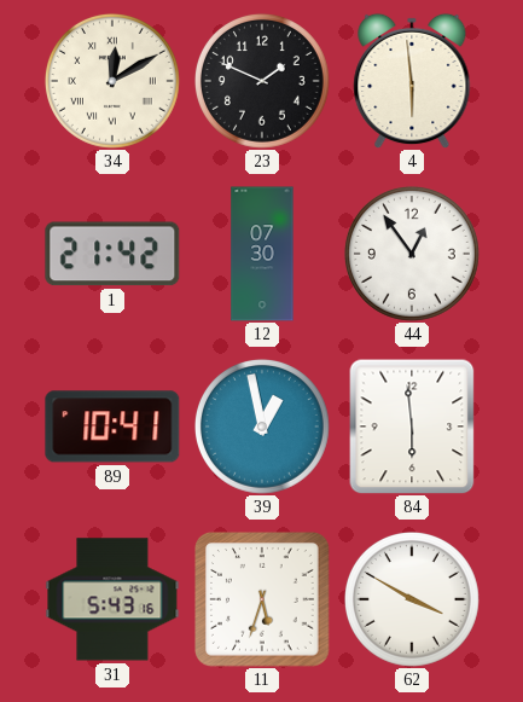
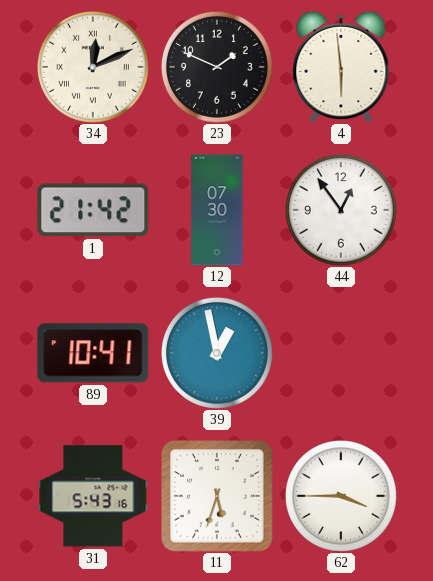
34: 12:10 -> 12:11
84: 5:59 -> none
62: 3:50 -> 3:45
